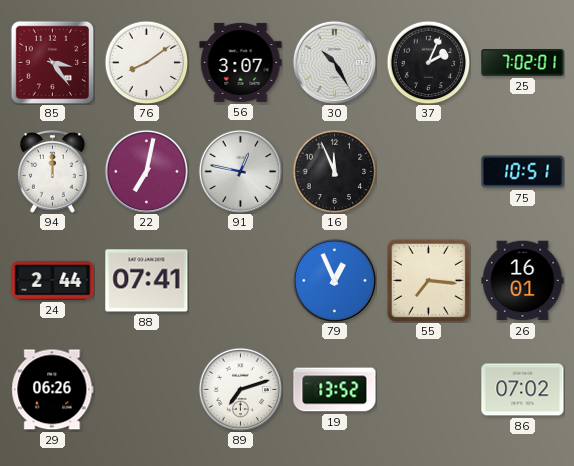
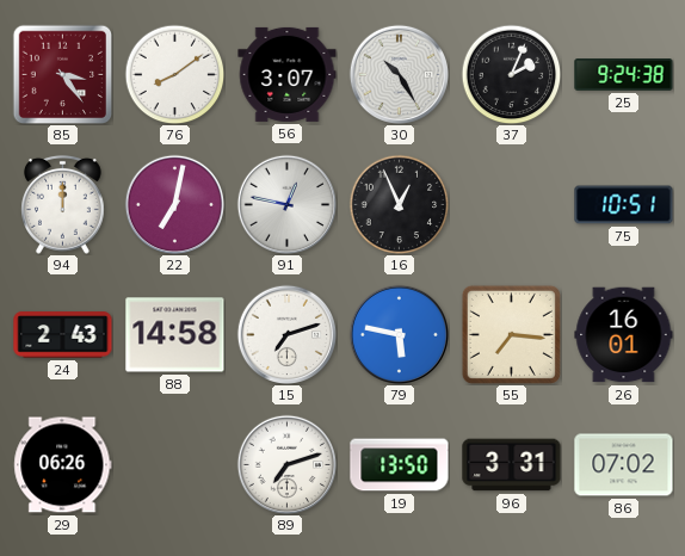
25: 7:02 -> 9:24
16: 11:56 -> 12:56
24: 2:44 -> 2:43
88: 07:41 -> 14:58
15: none -> 7:12
79: 12:56 -> 5:47
19: 13:52 -> 13:50
96: none -> 3:31
